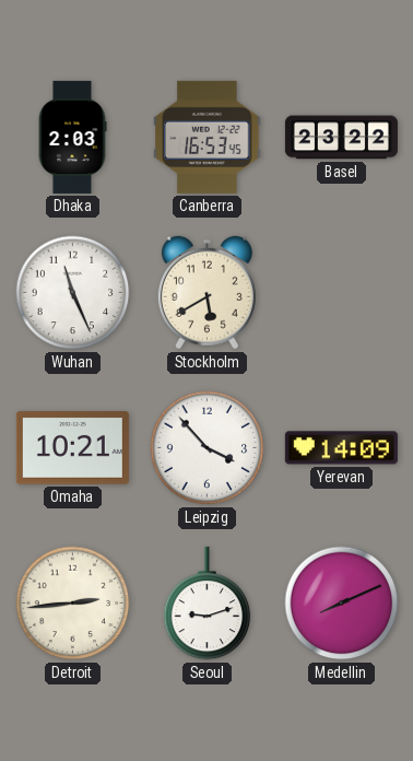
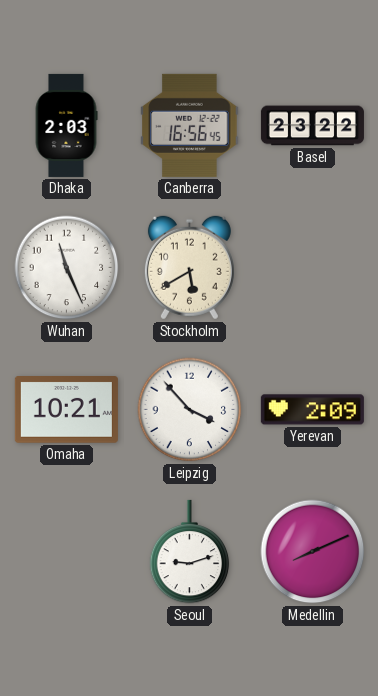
Canberra: 16:53 -> 16:56
Yerevan: 14:09 -> 2:09
Detroit: 2:44 -> none
